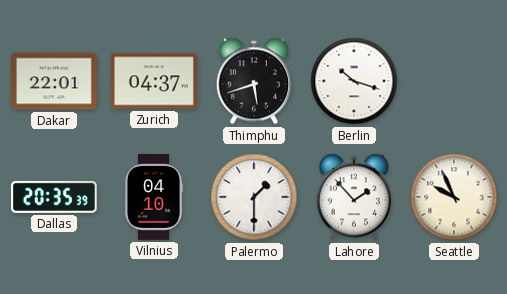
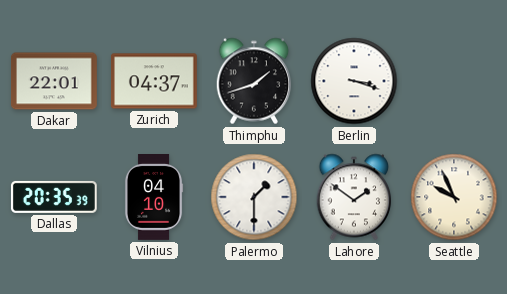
Thimphu: 5:42 -> 1:42
Berlin: 10:18 -> 3:18
Lahore: 1:53 -> 1:51
